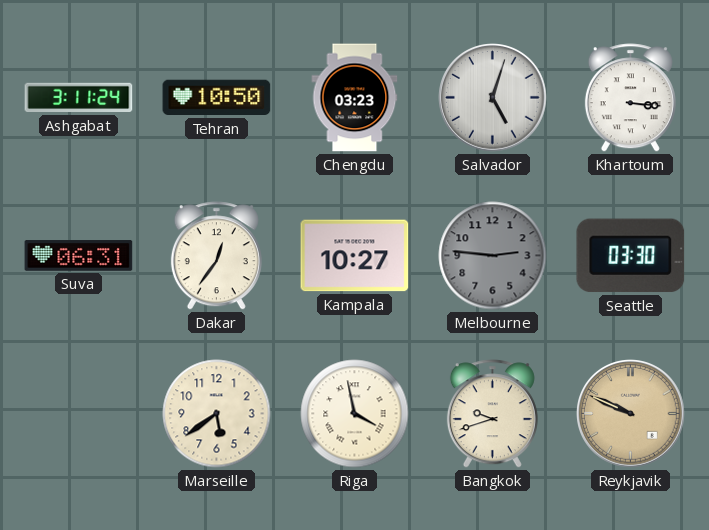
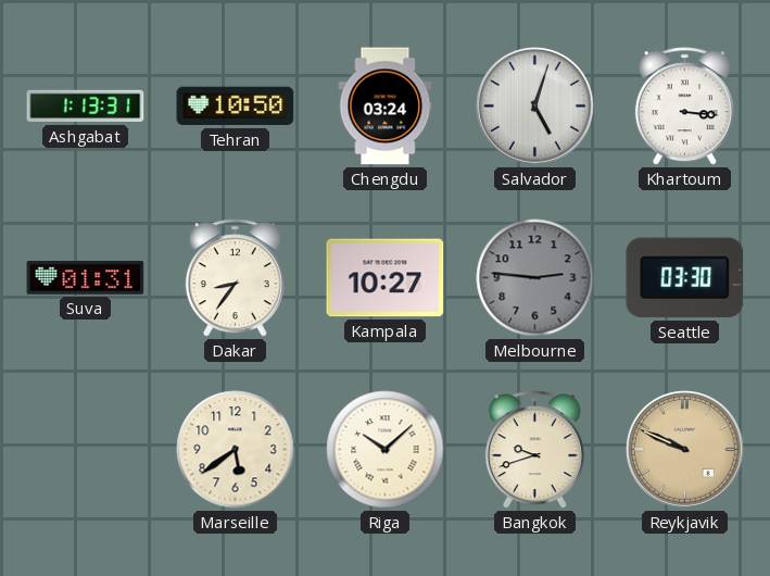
Ashgabat: 3:11 -> 1:13
Chengdu: 03:23 -> 03:24
Suva: 06:31 -> 01:31
Dakar: 12:36 -> 8:36
Riga: 3:58 -> 10:08
